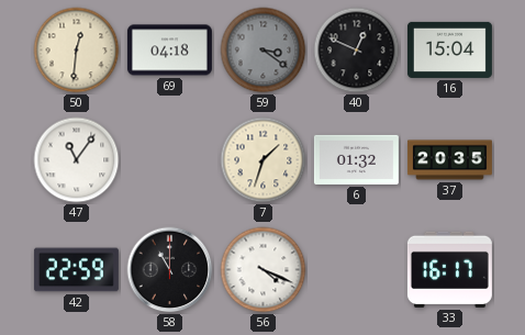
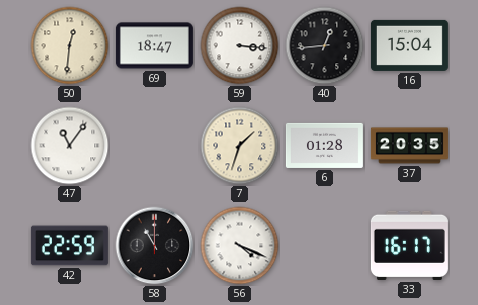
69: 04:18 -> 18:47
59: 3:21 -> 3:16
59 dial: grey -> white
40: 12:49 -> 12:44
6: 01:32 -> 01:28
